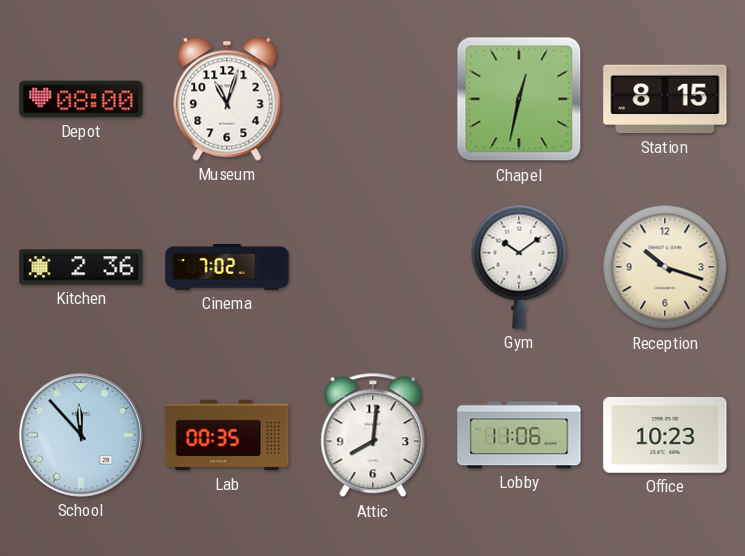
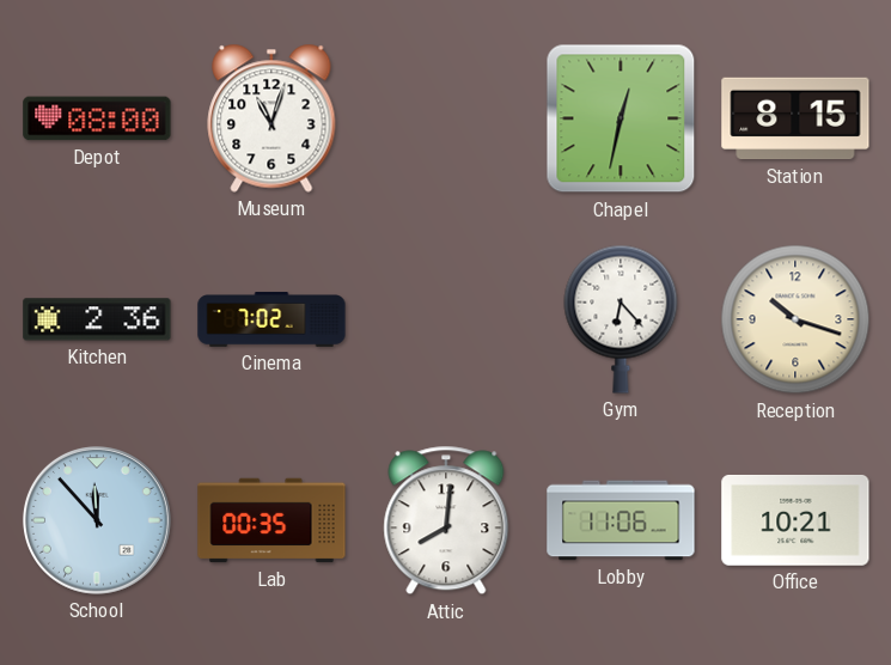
Gym: 10:09 -> 6:23
Office: 10:23 -> 10:21
